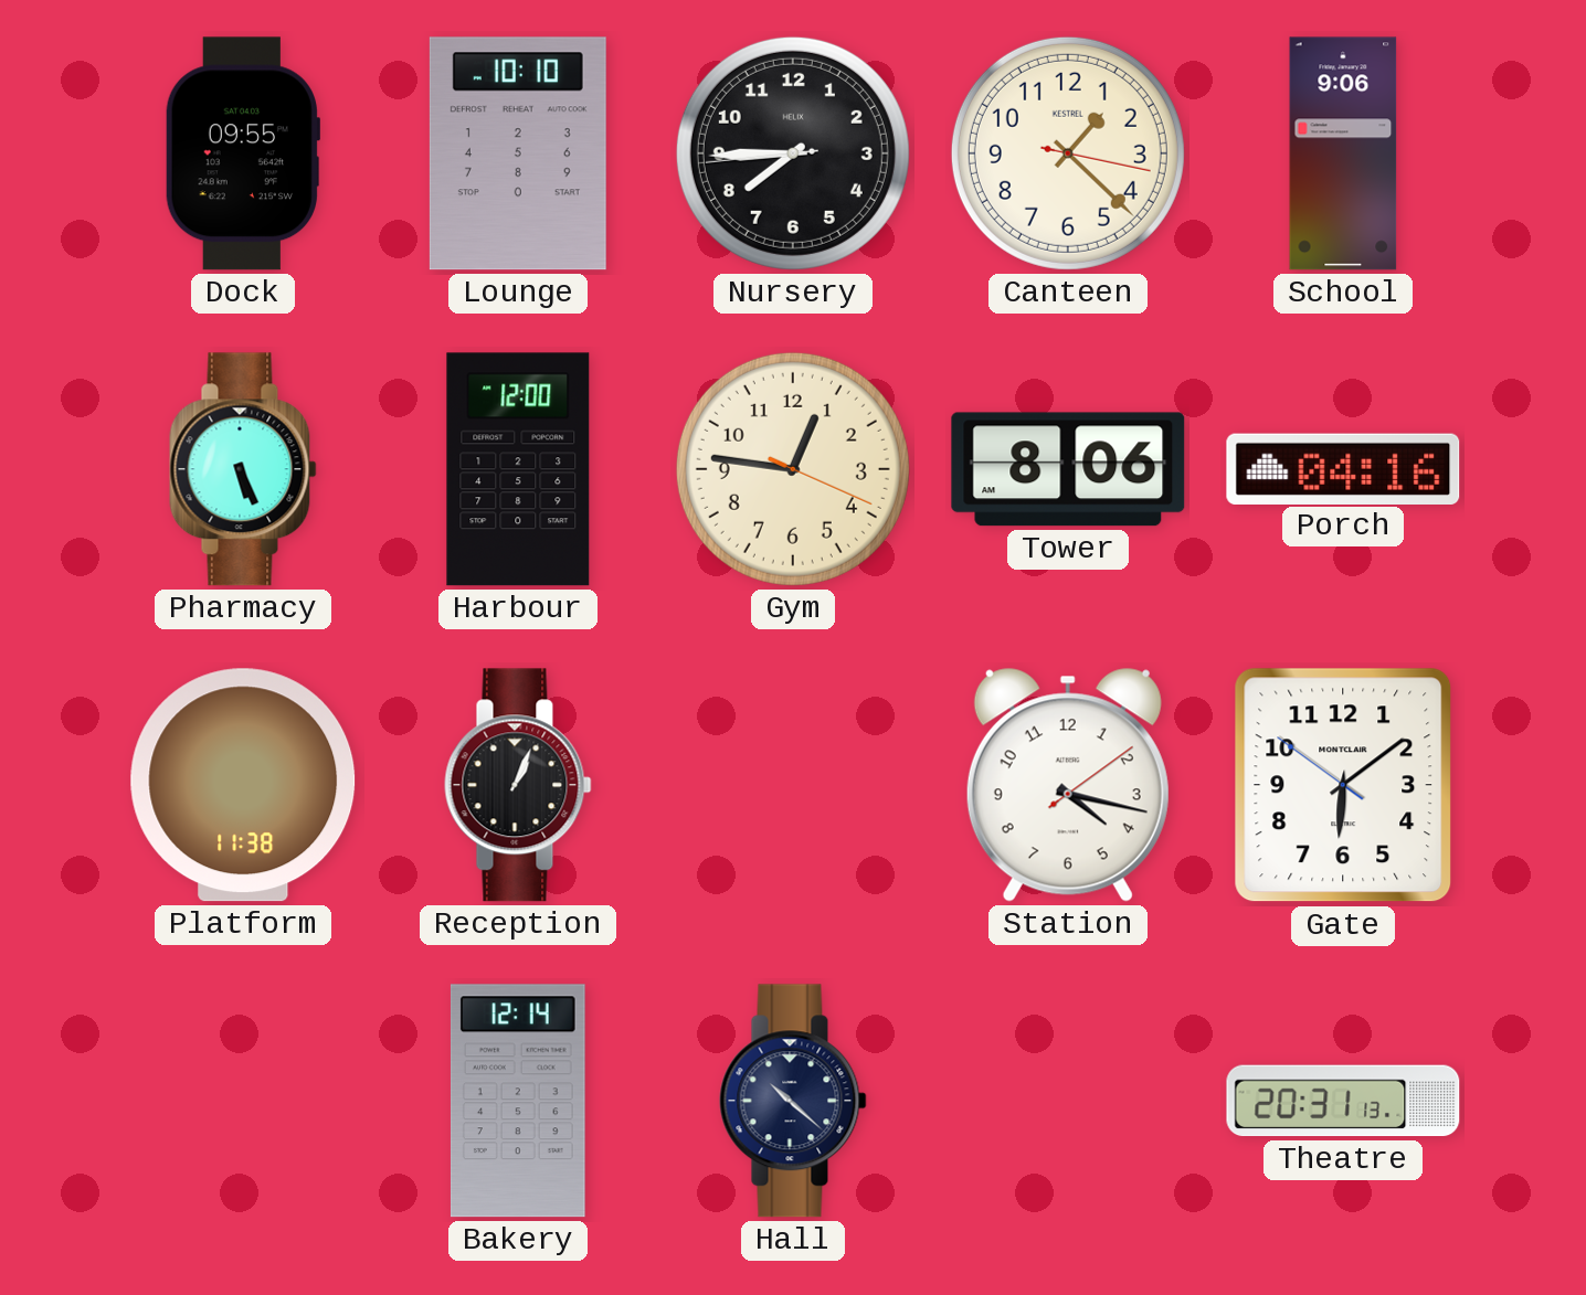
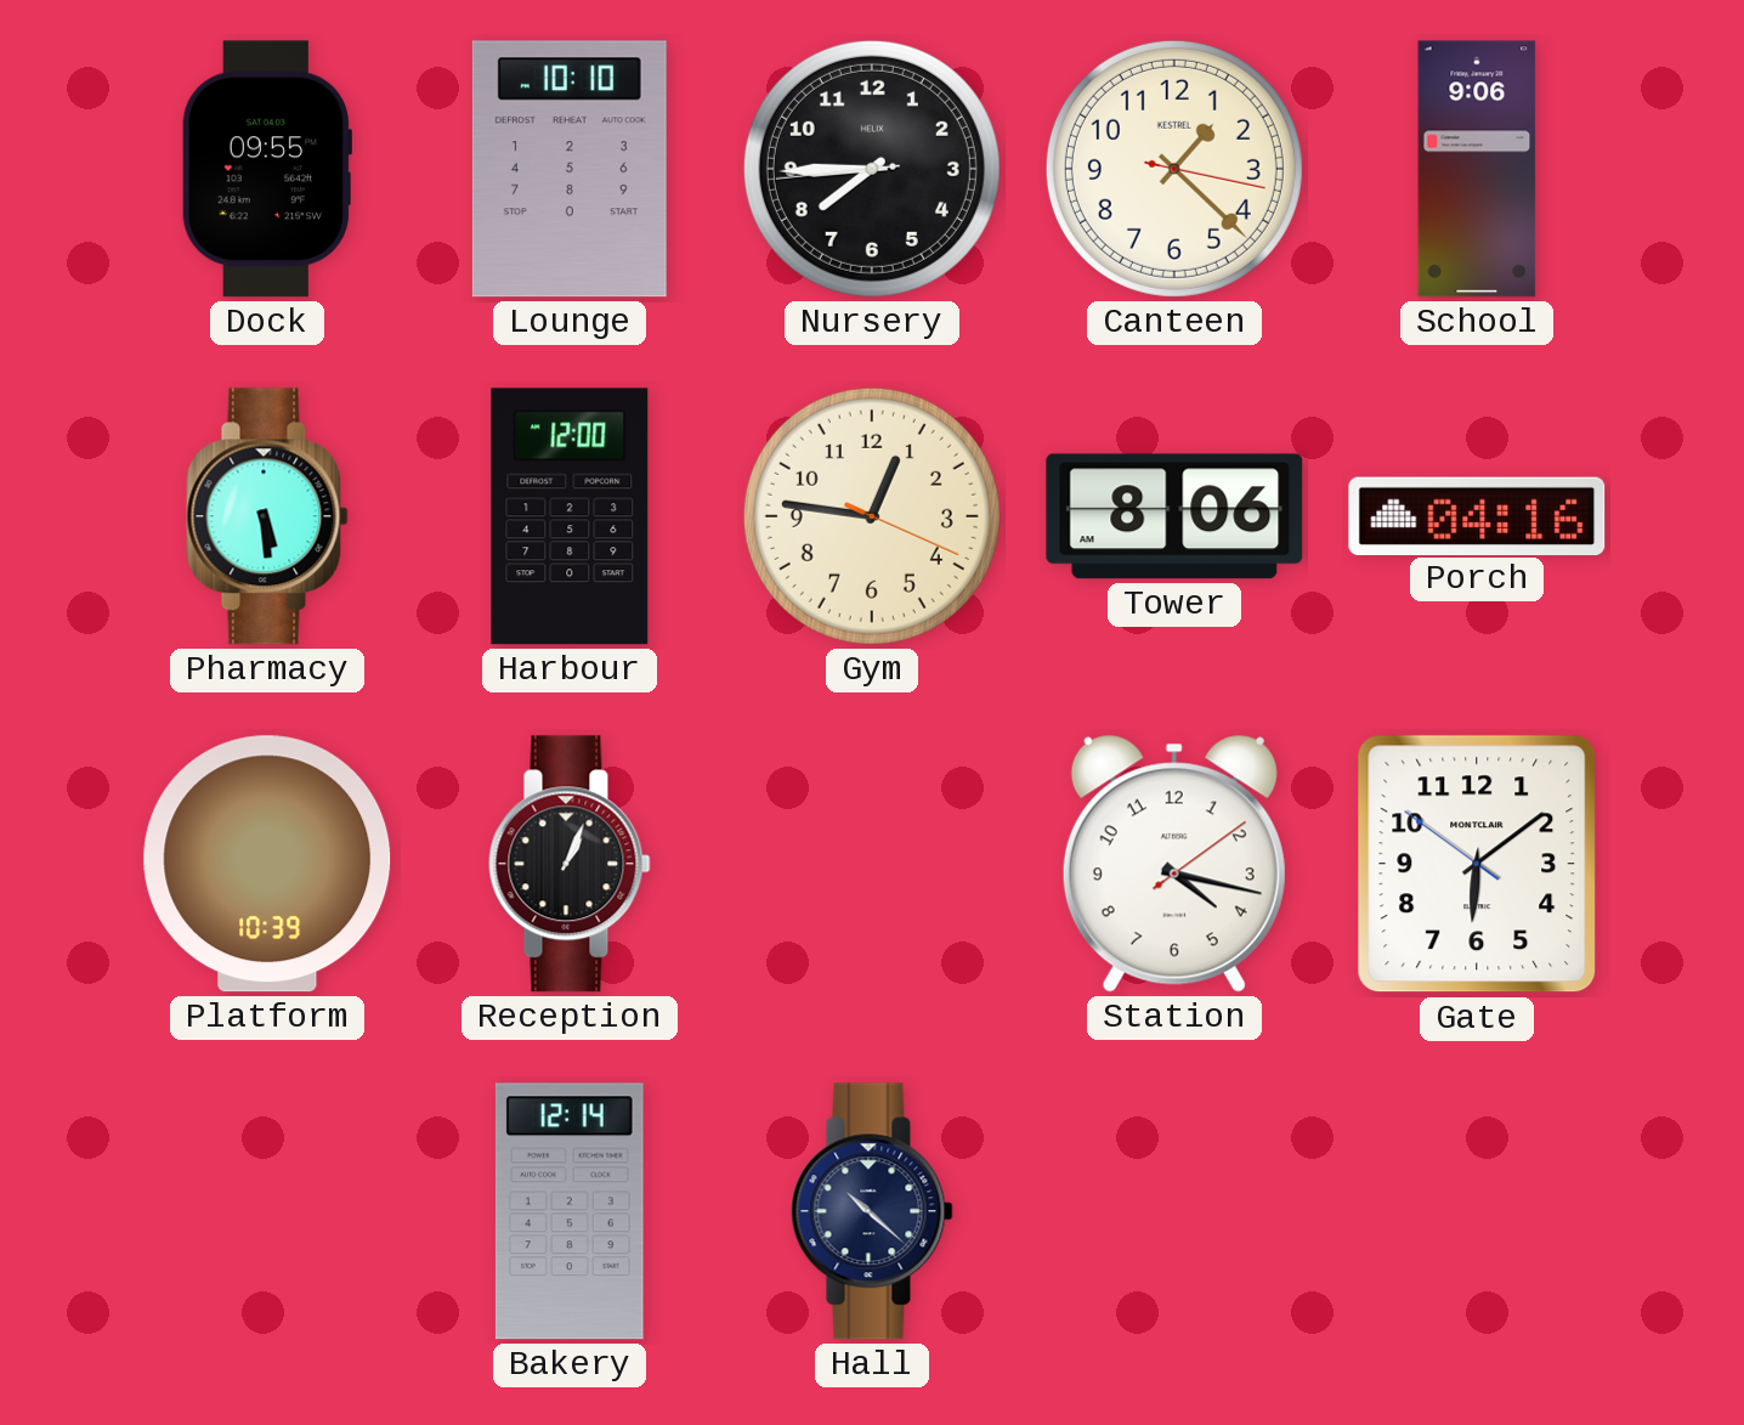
Pharmacy: 5:26 -> 5:29
Platform: 11:38 -> 10:39
Theatre: 20:31 -> none
